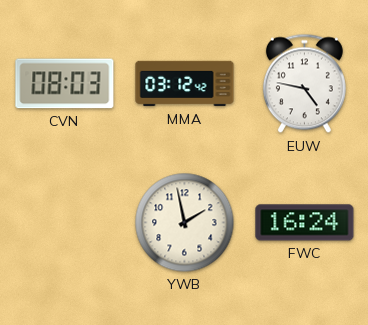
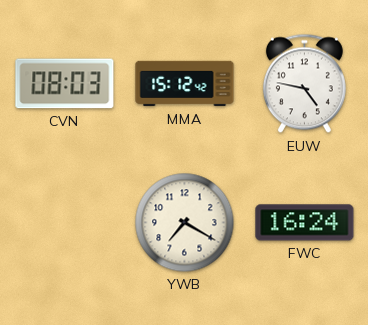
MMA: 03:12 -> 15:12
YWB: 1:58 -> 7:20
